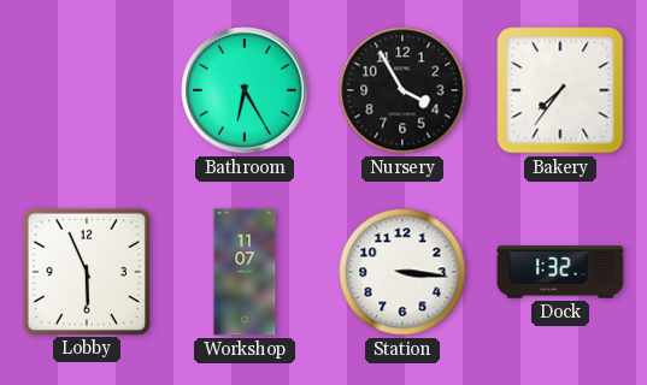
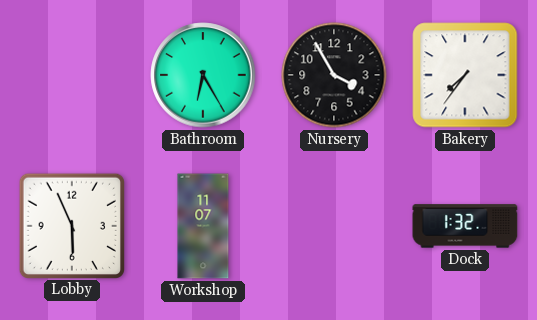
Station: 3:16 -> none
